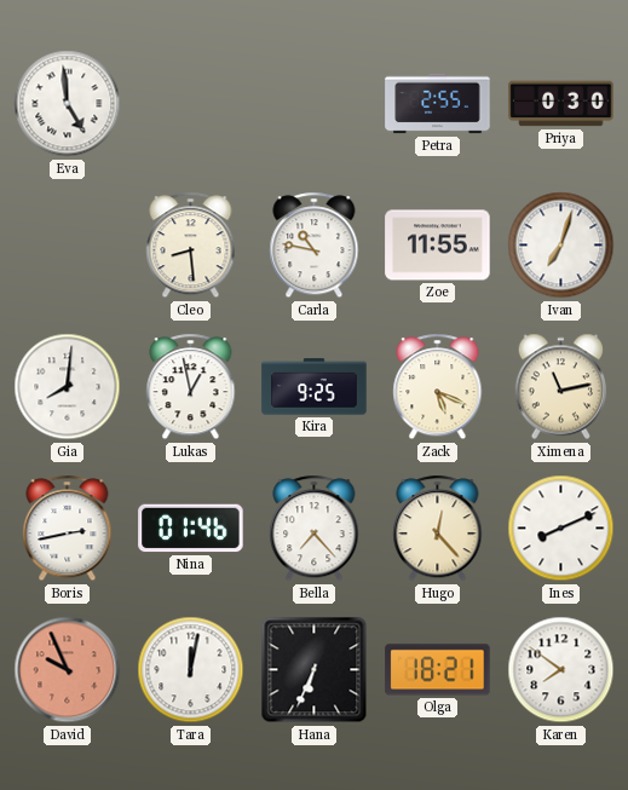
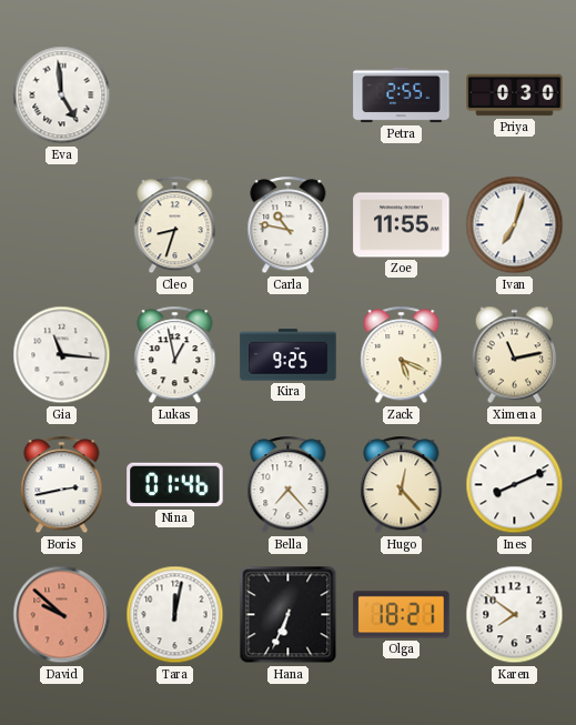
Cleo: 8:29 -> 8:33
Gia: 8:01 -> 11:16
David: 9:56 -> 9:52
